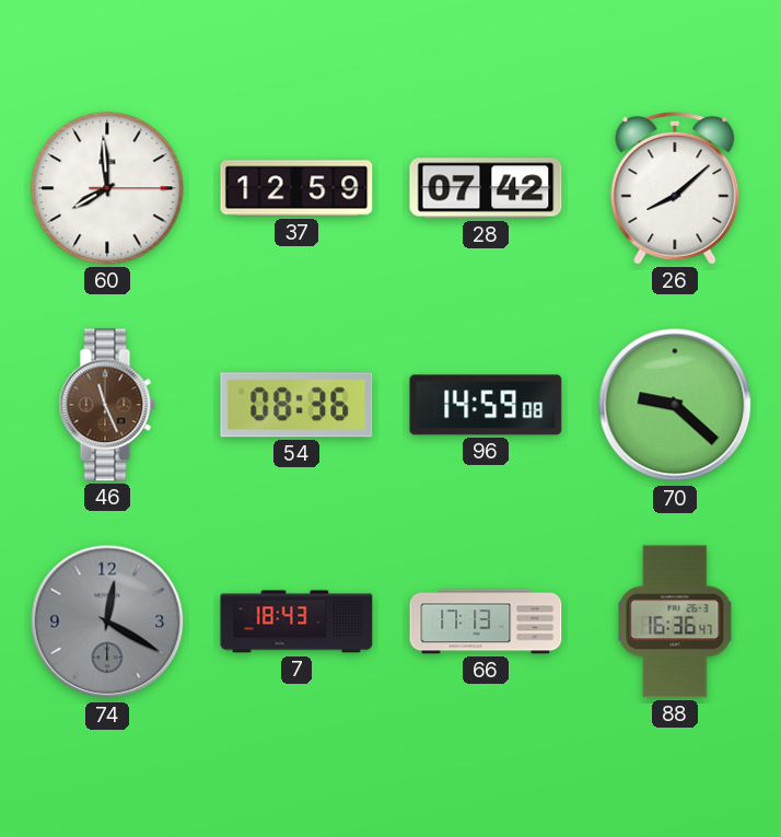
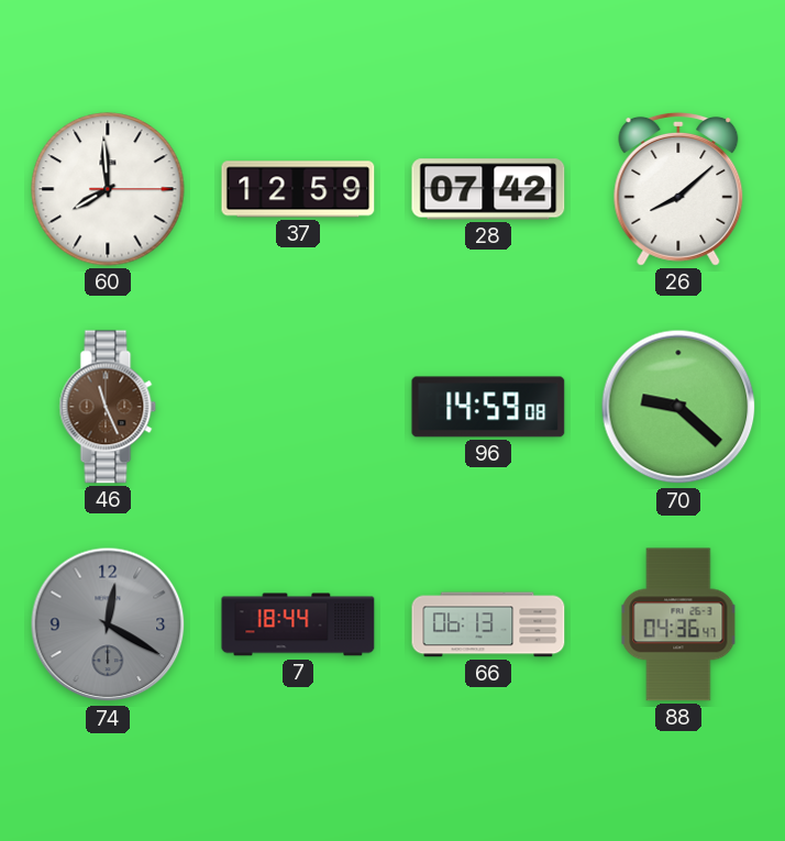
54: 08:36 -> none
7: 18:43 -> 18:44
66: 17:13 -> 06:13
88: 16:36 -> 04:36
